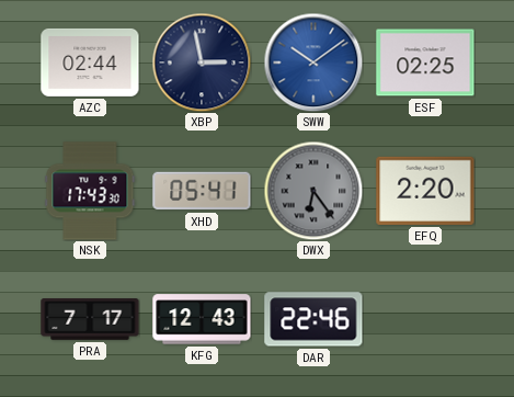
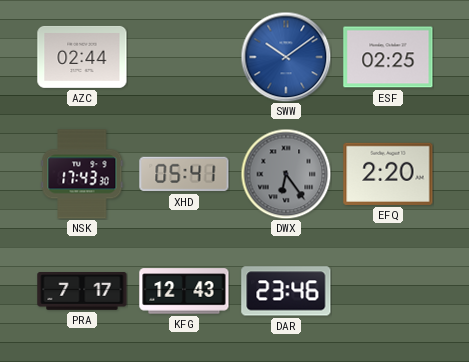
XBP: 2:58 -> none
DAR: 22:46 -> 23:46
